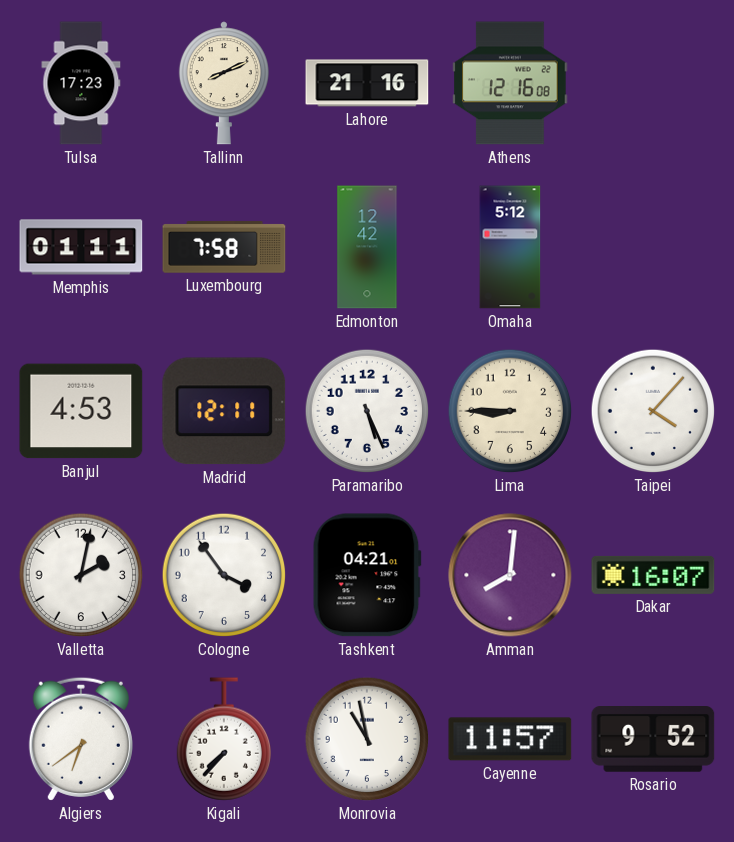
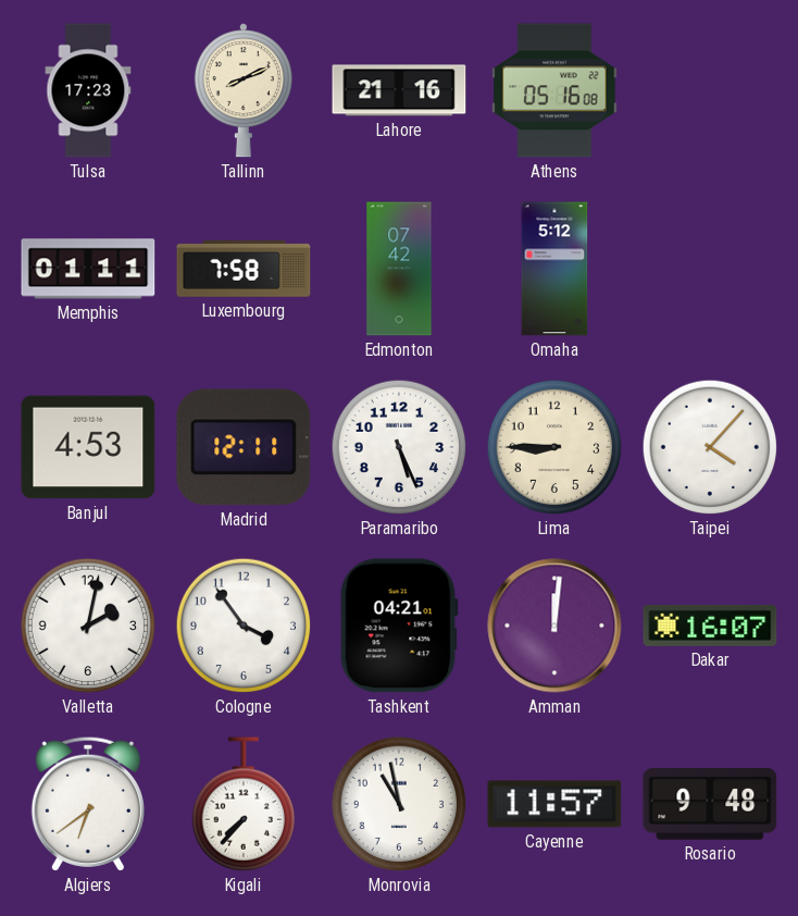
Athens: 12:16 -> 05:16
Edmonton: 12:42 -> 07:42
Amman: 8:01 -> 12:01
Rosario: 9:52 -> 9:48
